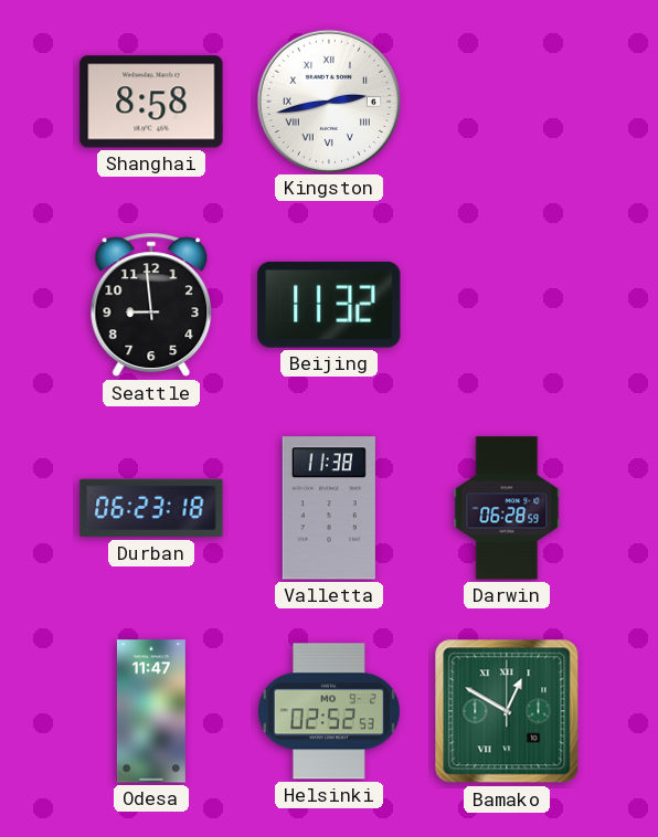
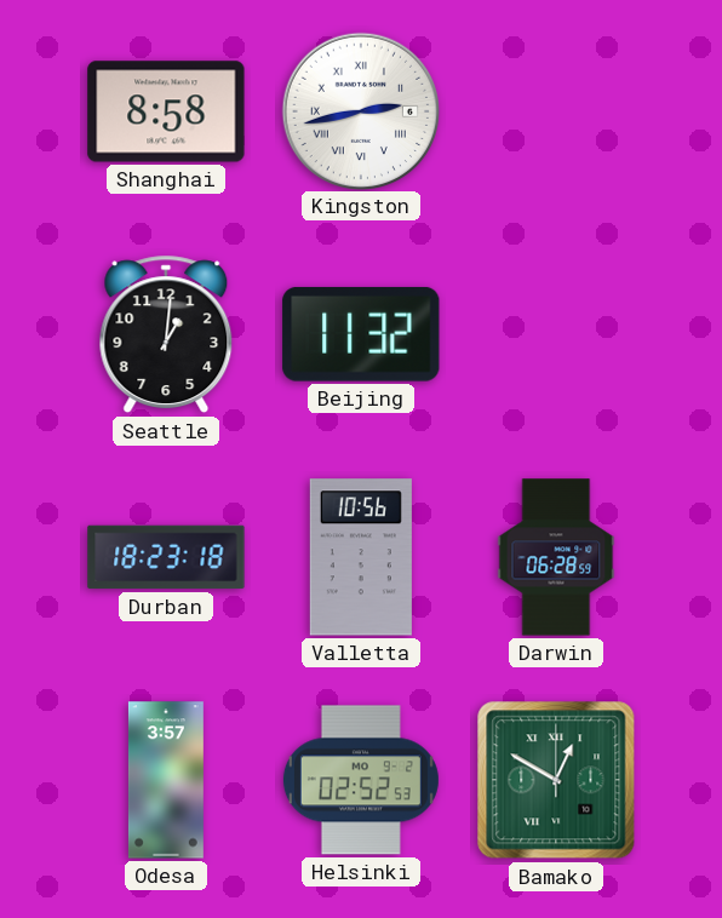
Seattle: 8:59 -> 1:01
Durban: 06:23 -> 18:23
Valletta: 11:38 -> 10:56
Odesa: 11:47 -> 3:57
